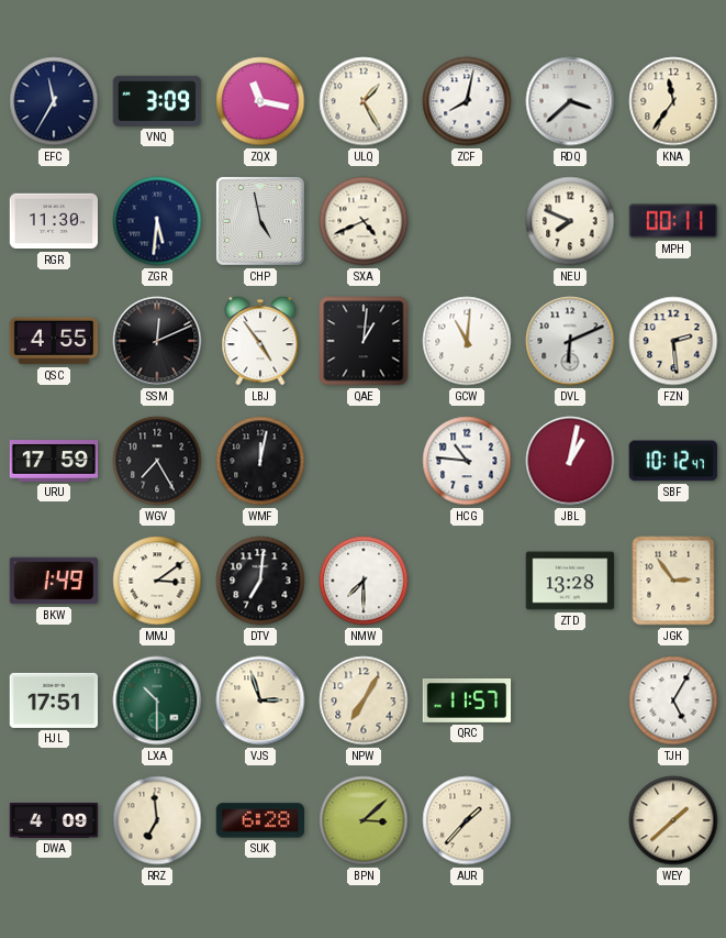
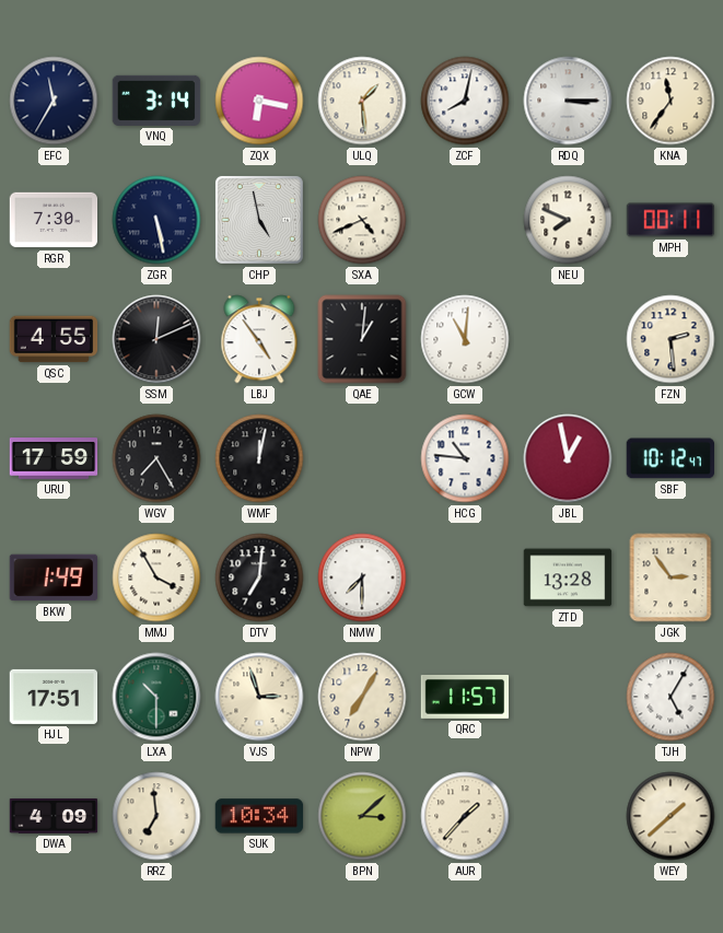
VNQ: 3:09 -> 3:14
ZQX: 11:17 -> 6:17
ULQ: 1:25 -> 1:29
RDQ: 3:38 -> 3:15
RGR: 11:30 -> 7:30
ZGR: 5:31 -> 5:28
DVL: 6:11 -> none
JBL: 1:02 -> 12:58
MMJ: 3:09 -> 3:55
SUK: 6:28 -> 10:34
